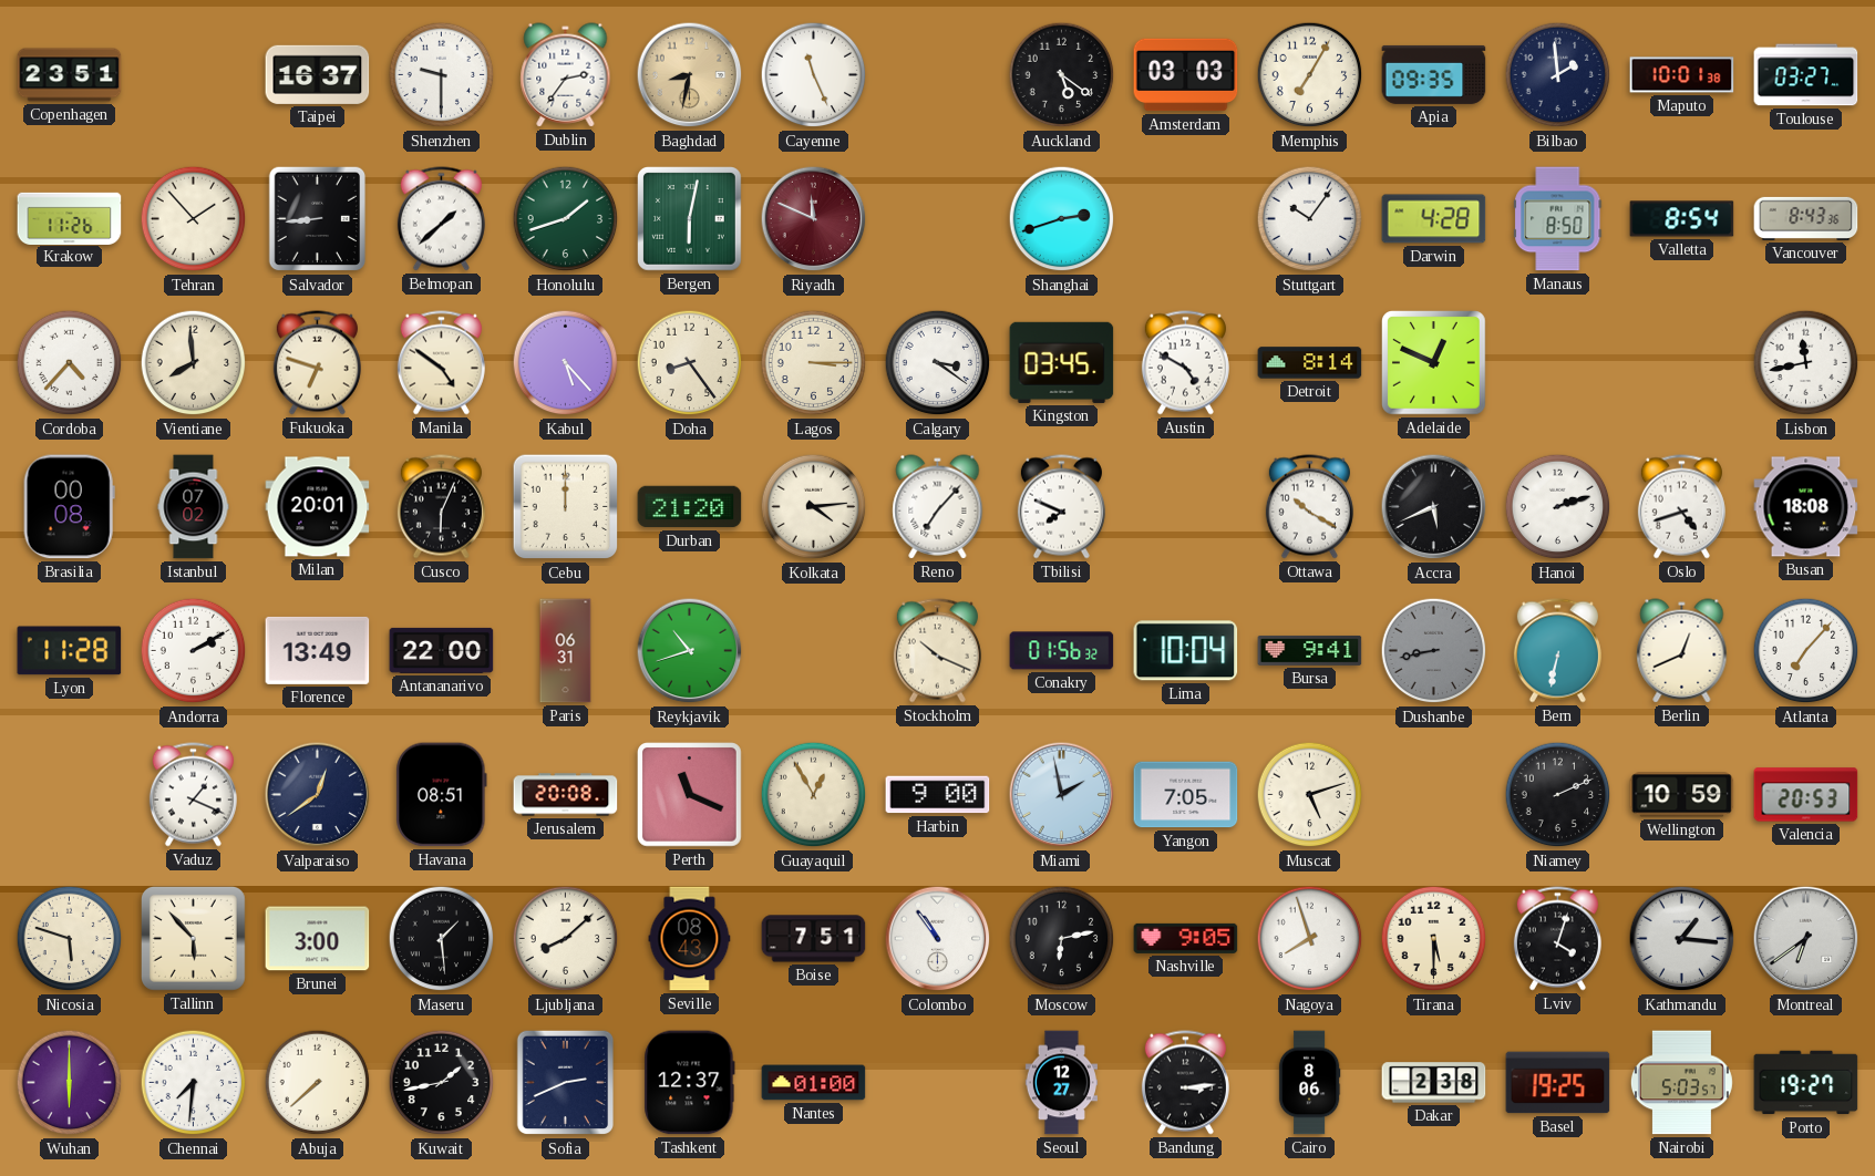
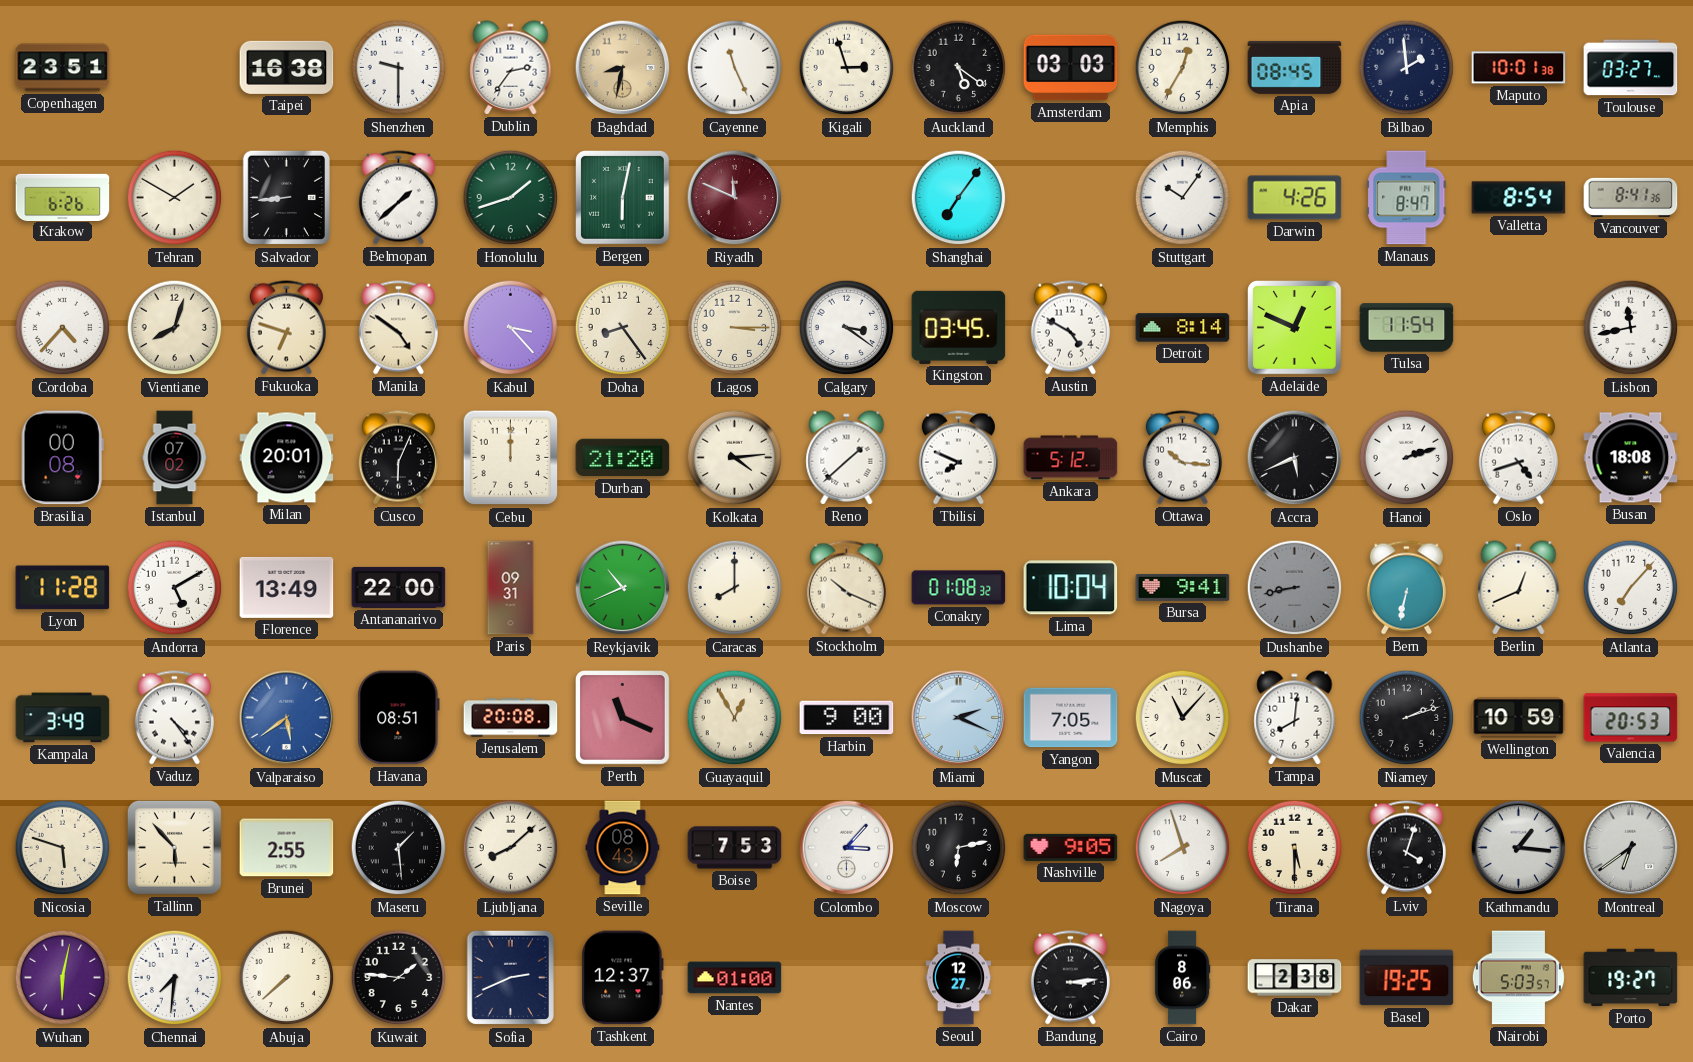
Taipei: 16:37 -> 16:38
Kigali: none -> 2:57
Memphis: 7:05 -> 12:35
Apia: 09:35 -> 08:45
Krakow: 11:26 -> 6:26
Tehran: 1:53 -> 1:50
Shanghai: 2:42 -> 7:06
Darwin: 4:28 -> 4:26
Manaus: 8:50 -> 8:47
Vancouver: 8:43 -> 8:41
Vientiane: 7:59 -> 8:03
Kabul: 5:23 -> 3:23
Tulsa: none -> 11:54
Reno: 7:07 -> 1:38
Ankara: none -> 5:12
Ottawa: 10:20 -> 10:16
Andorra: 2:10 -> 5:10
Paris: 06:31 -> 09:31
Reykjavik: 10:42 -> 10:41
Caracas: none -> 8:00
Conakry: 01:56 -> 01:08
Kampala: none -> 3:49
Vaduz: 1:19 -> 4:24
Valparaiso: 12:39 -> 5:39
Valparaiso dial: navy -> blue
Miami: 1:58 -> 2:19
Muscat: 5:12 -> 11:07
Tampa: none -> 8:01
Niamey: 2:11 -> 2:12
Brunei: 3:00 -> 2:55
Boise: 7:51 -> 7:53
Colombo: 10:54 -> 3:07
Wuhan: 6:00 -> 6:02
Kuwait: 1:43 -> 1:46
